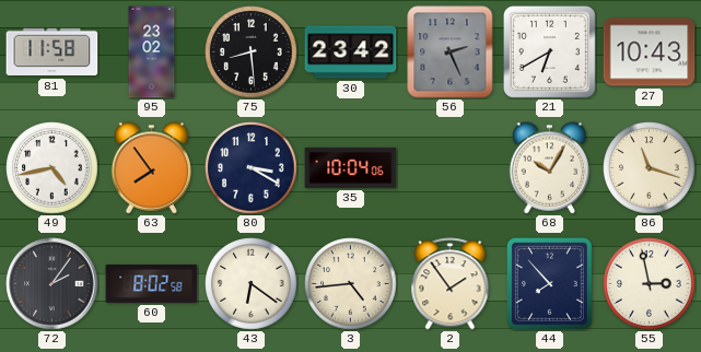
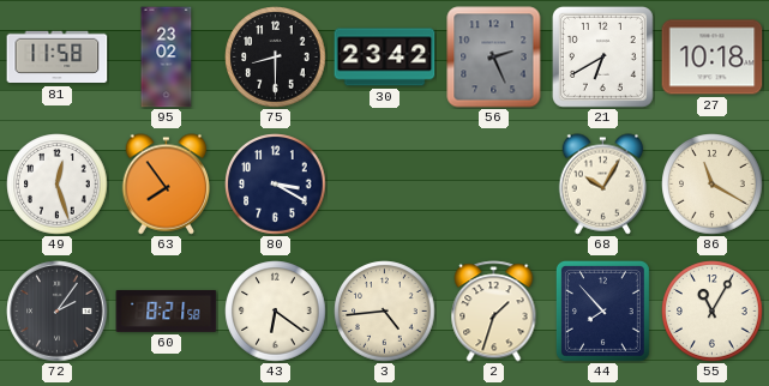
75: 8:29 -> 8:30
27: 10:43 -> 10:18
49: 4:43 -> 12:27
35: 10:04 -> none
86: 11:18 -> 11:20
60: 8:02 -> 8:21
2: 1:54 -> 1:33
55: 2:58 -> 11:05
